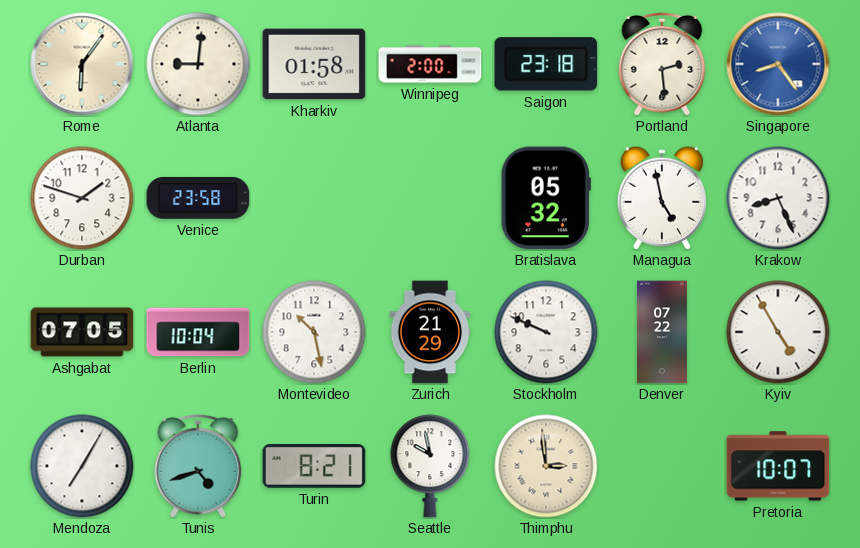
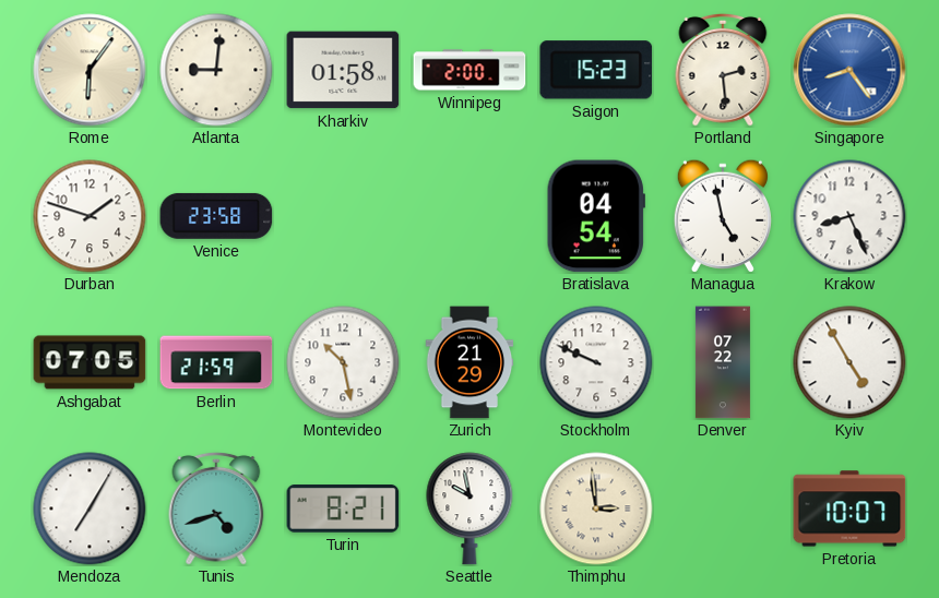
Saigon: 23:18 -> 15:23
Bratislava: 05:32 -> 04:54
Berlin: 10:04 -> 21:59
